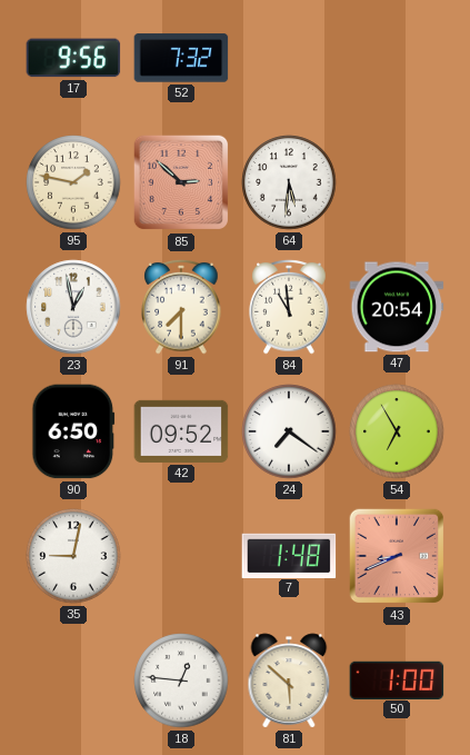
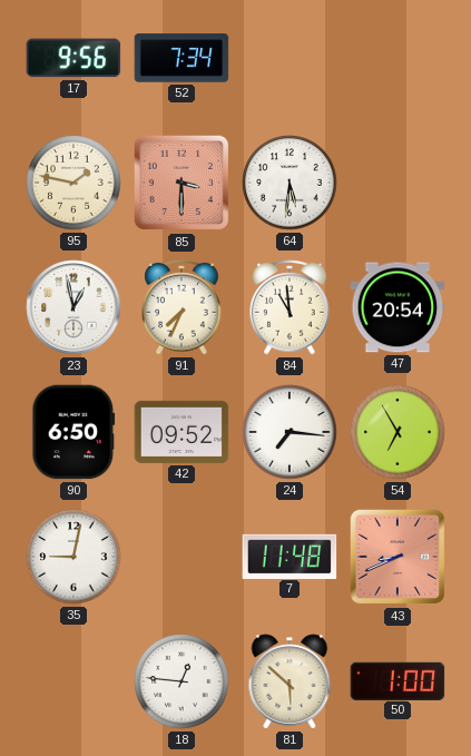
52: 7:32 -> 7:34
85: 2:52 -> 3:30
91: 7:30 -> 7:34
24: 7:21 -> 7:16
7: 1:48 -> 11:48
